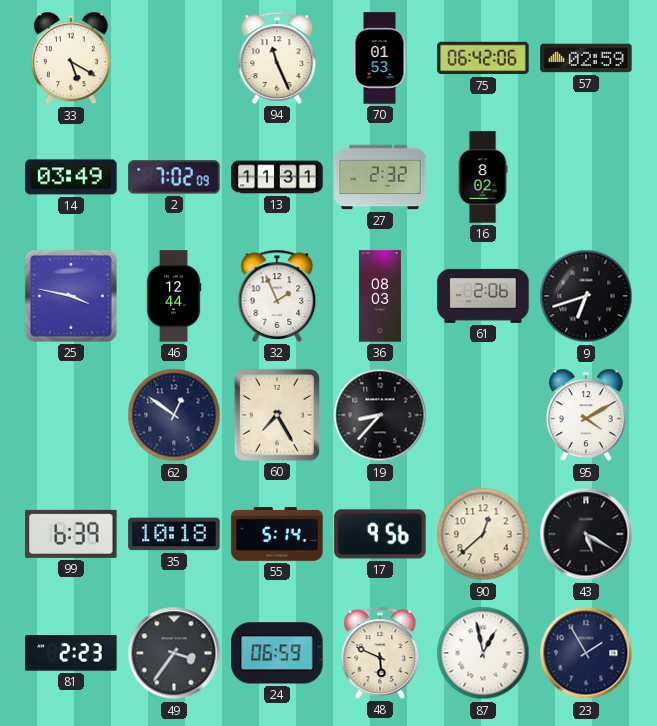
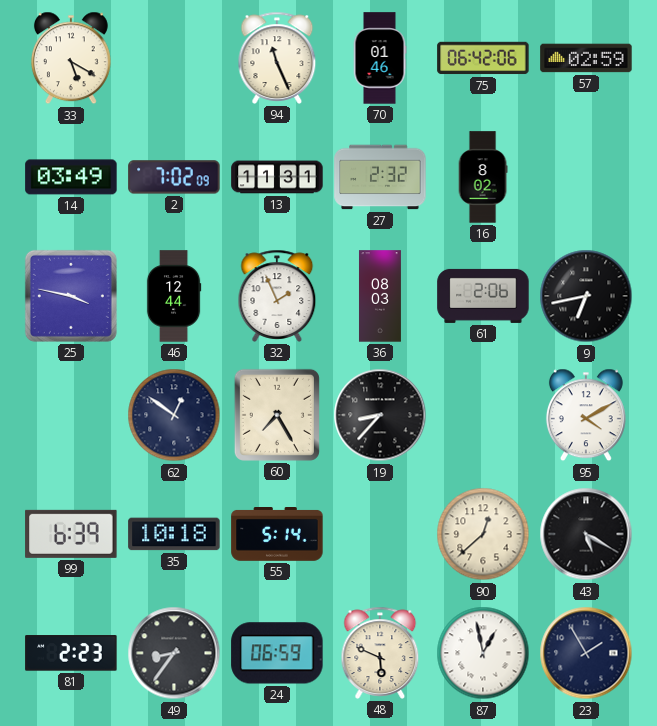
70: 01:53 -> 01:46
9: 6:42 -> 6:43
17: 9:56 -> none
49: 3:36 -> 8:36
